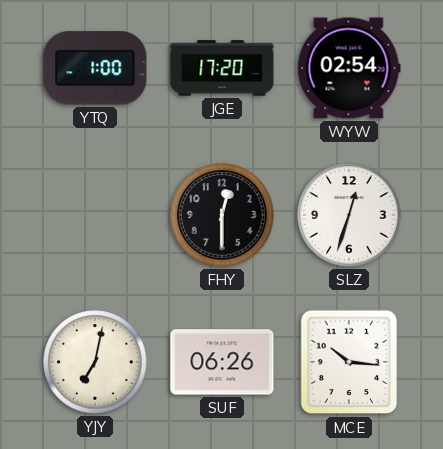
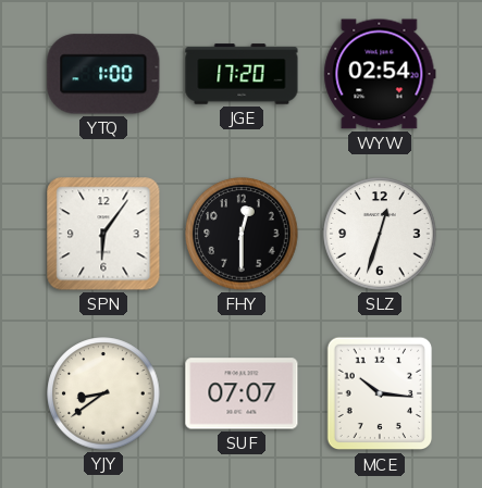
SPN: none -> 6:06
YJY: 7:02 -> 8:39
SUF: 06:26 -> 07:07
